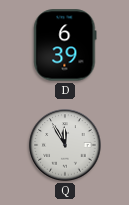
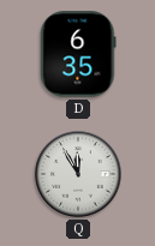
D: 6:39 -> 6:35
